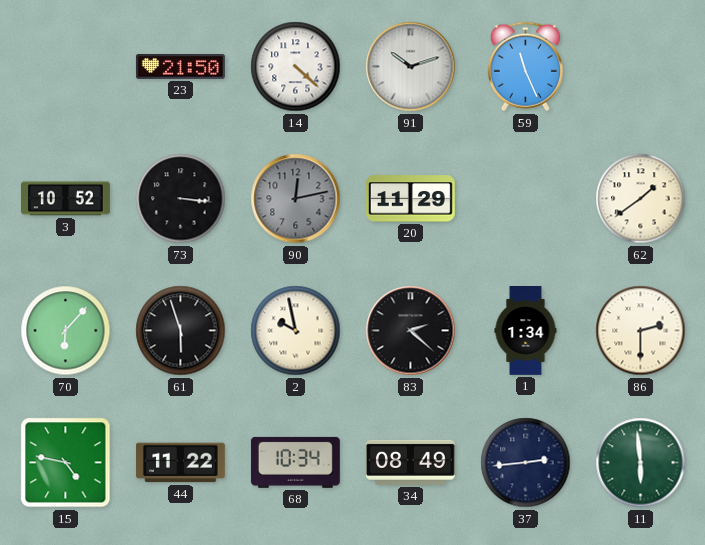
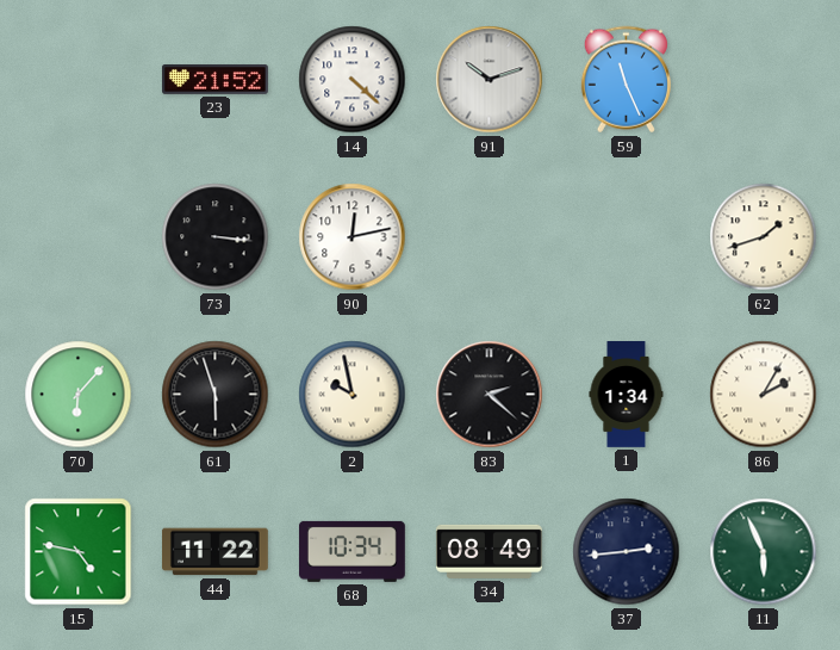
23: 21:50 -> 21:52
3: 10:52 -> none
90 dial: grey -> white
20: 11:29 -> none
62: 1:39 -> 1:42
86: 2:30 -> 2:05
11: 5:59 -> 5:56
